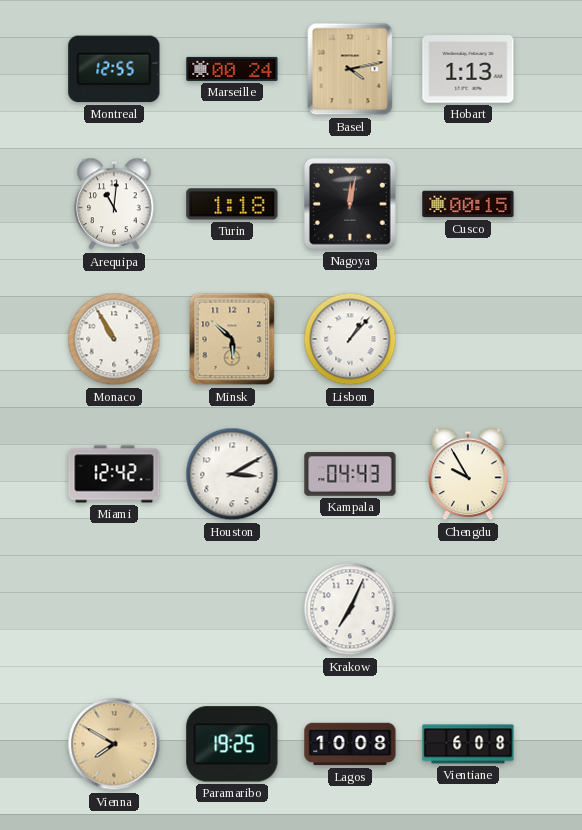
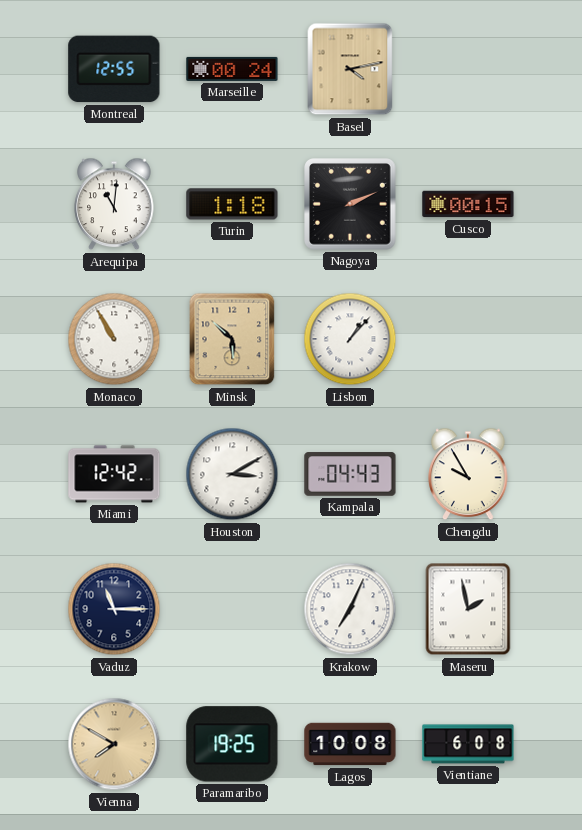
Hobart: 1:13 -> none
Nagoya: 12:02 -> 2:11
Vaduz: none -> 11:15
Maseru: none -> 1:58
